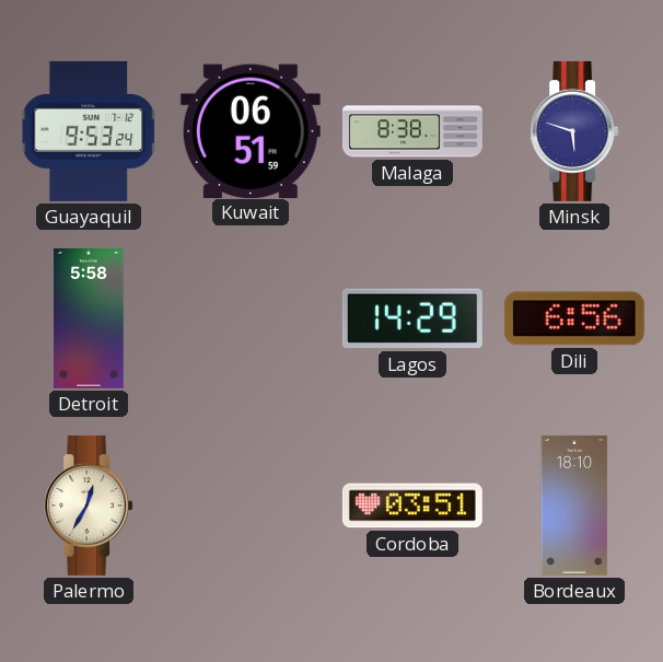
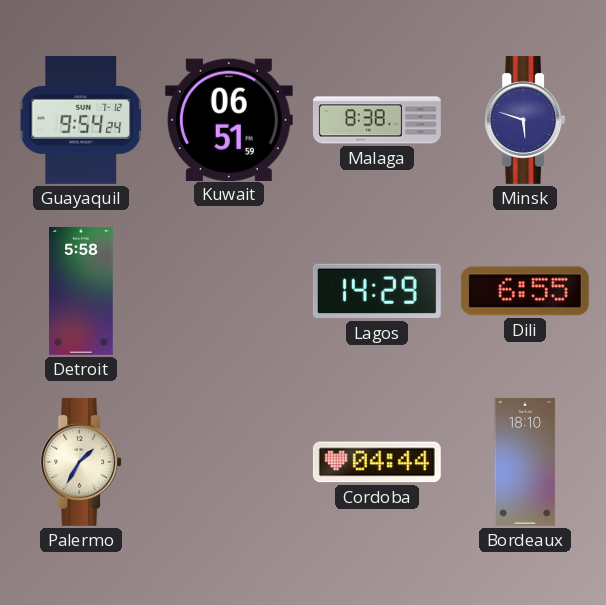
Guayaquil: 9:53 -> 9:54
Dili: 6:56 -> 6:55
Palermo: 12:35 -> 1:35
Cordoba: 03:51 -> 04:44
